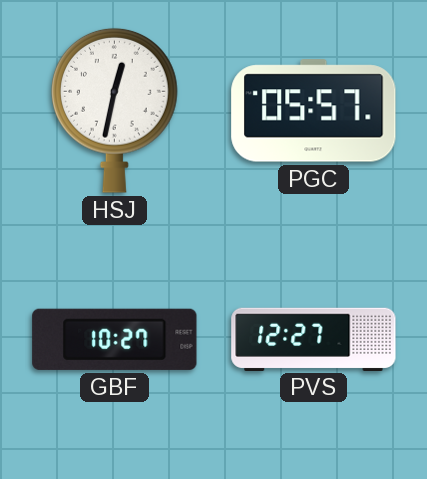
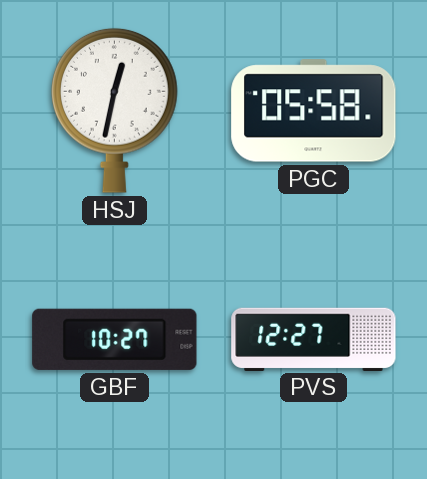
PGC: 05:57 -> 05:58
